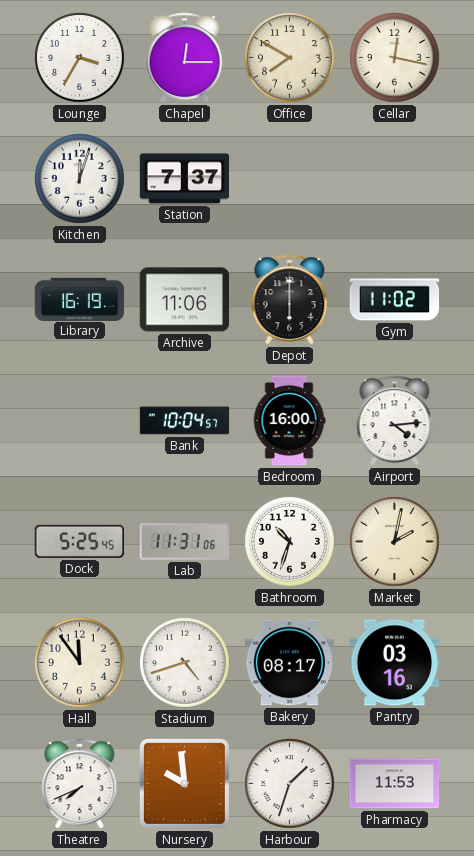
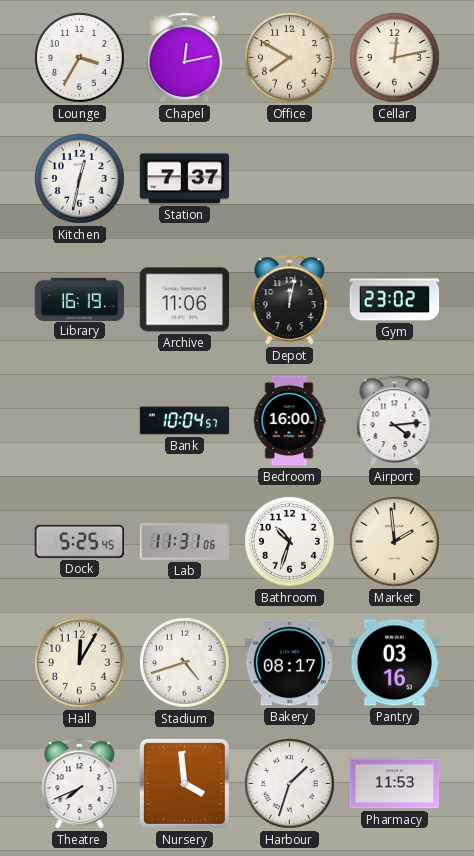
Chapel: 12:15 -> 12:13
Cellar: 12:17 -> 12:13
Kitchen: 12:03 -> 12:32
Depot: 6:00 -> 12:02
Gym: 11:02 -> 23:02
Market: 2:02 -> 1:59
Hall: 11:54 -> 12:05
Nursery: 9:59 -> 3:59
